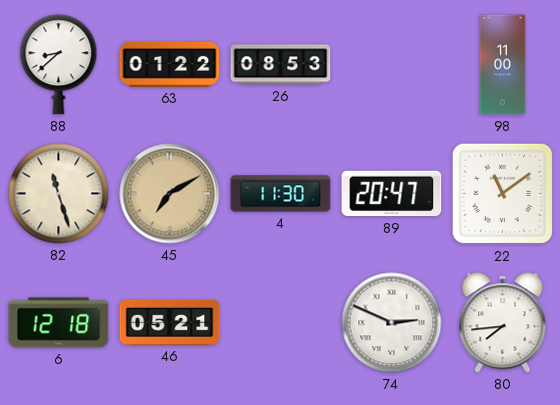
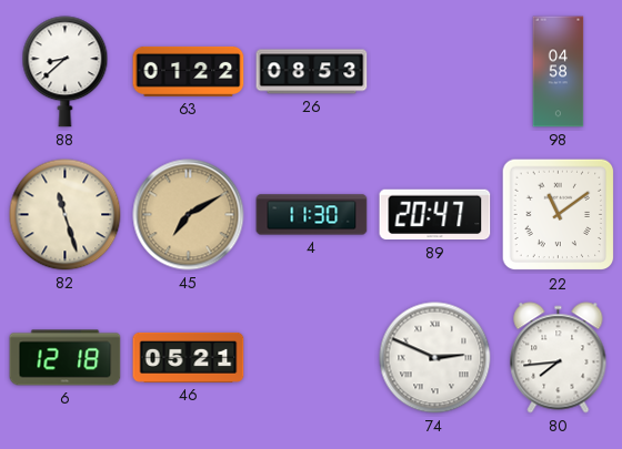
98: 11:00 -> 04:58
